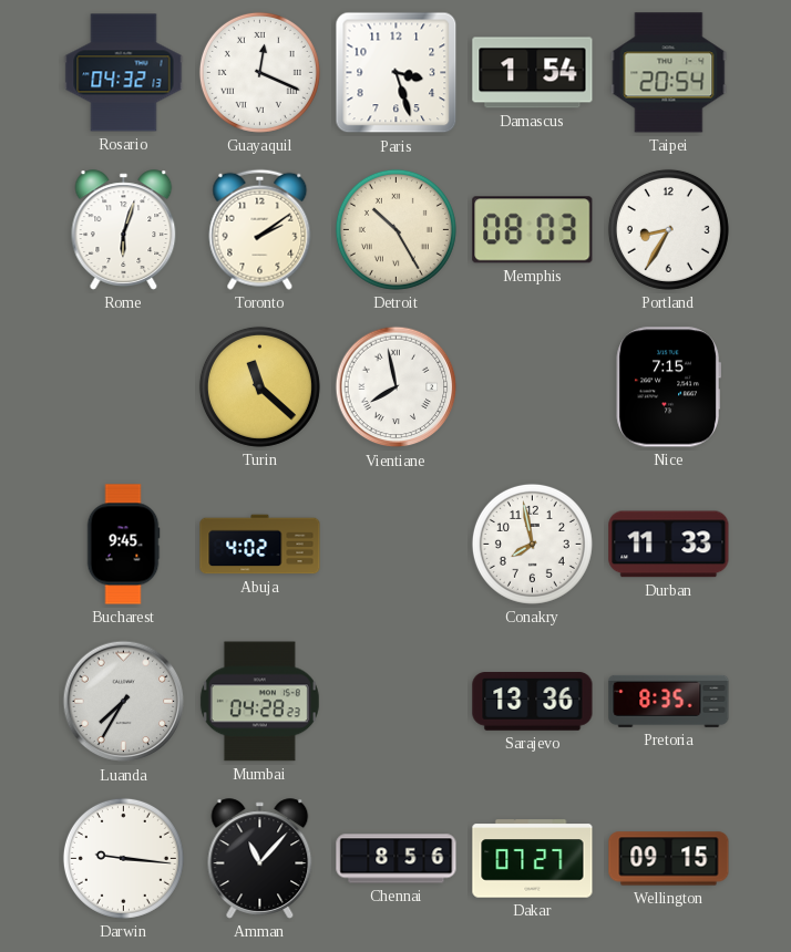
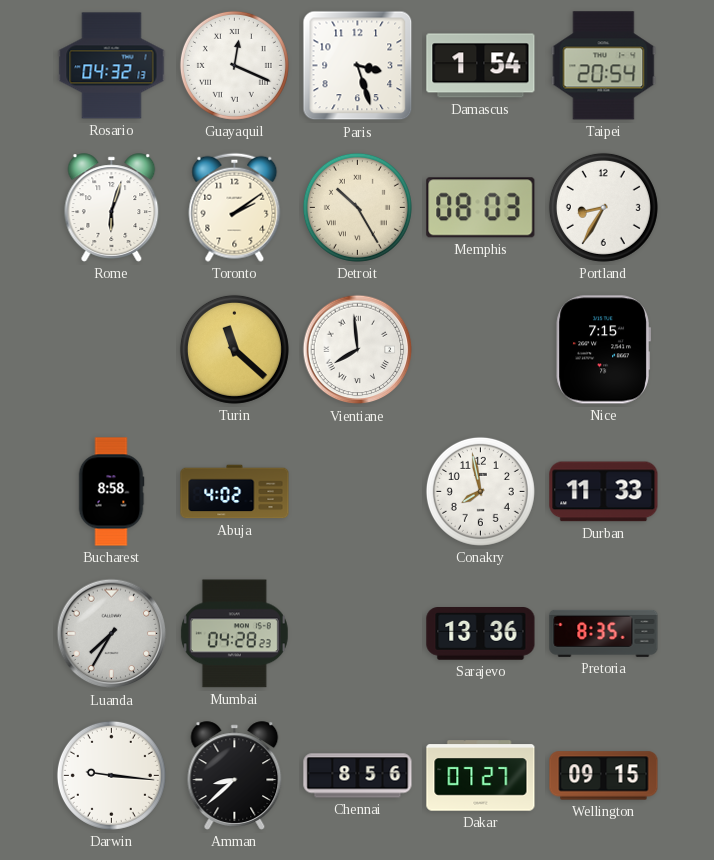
Vientiane: 7:58 -> 7:59
Bucharest: 9:45 -> 8:58
Amman: 11:07 -> 8:38
